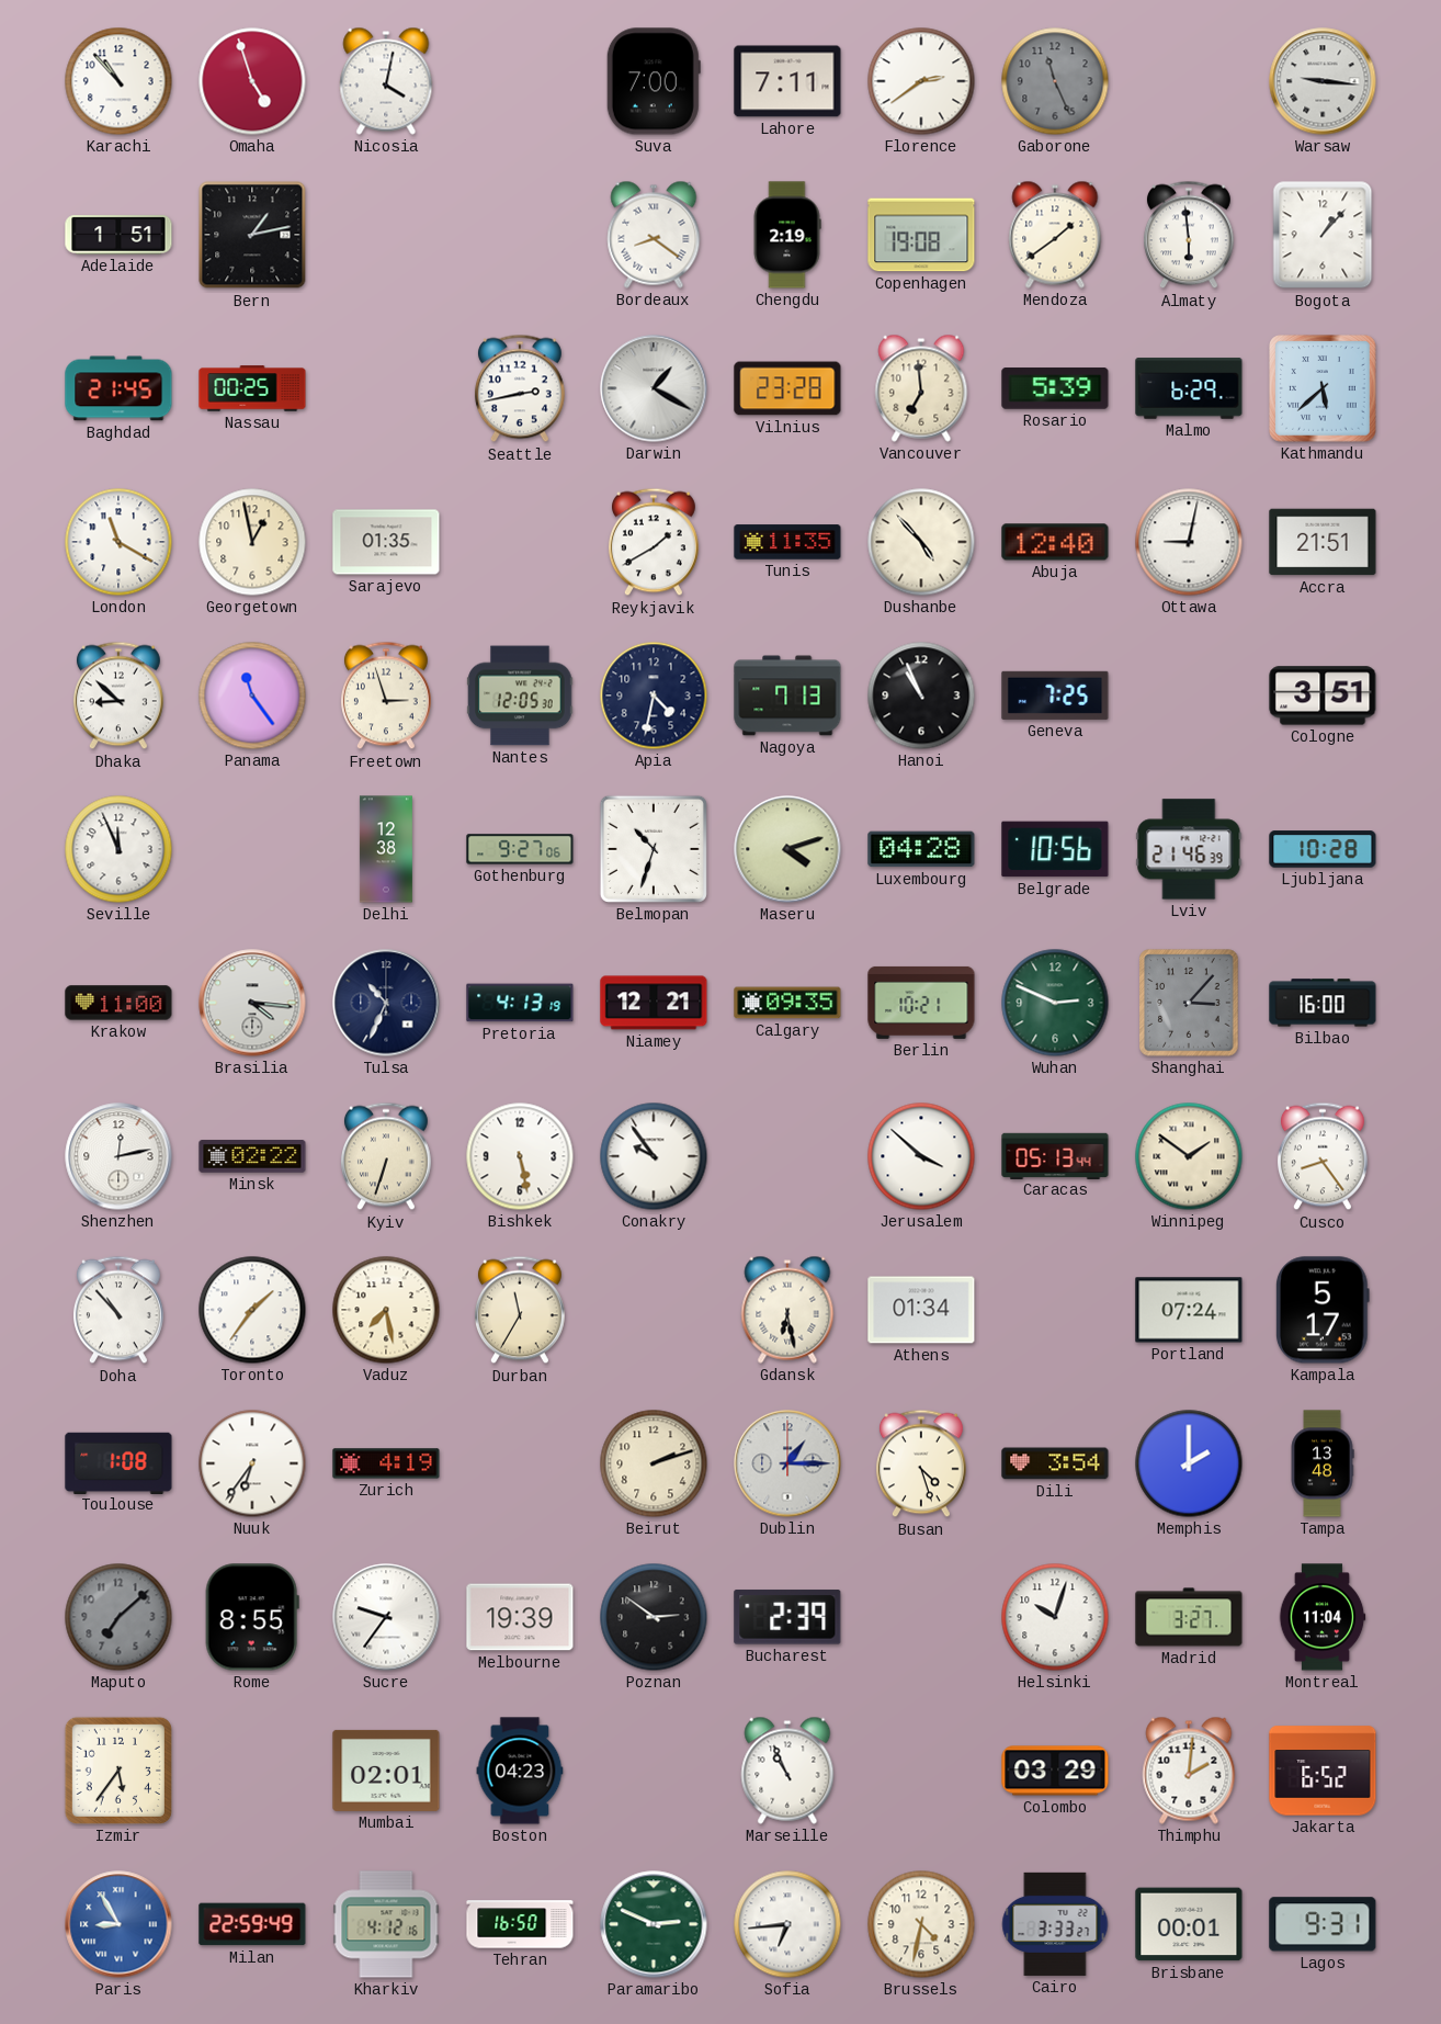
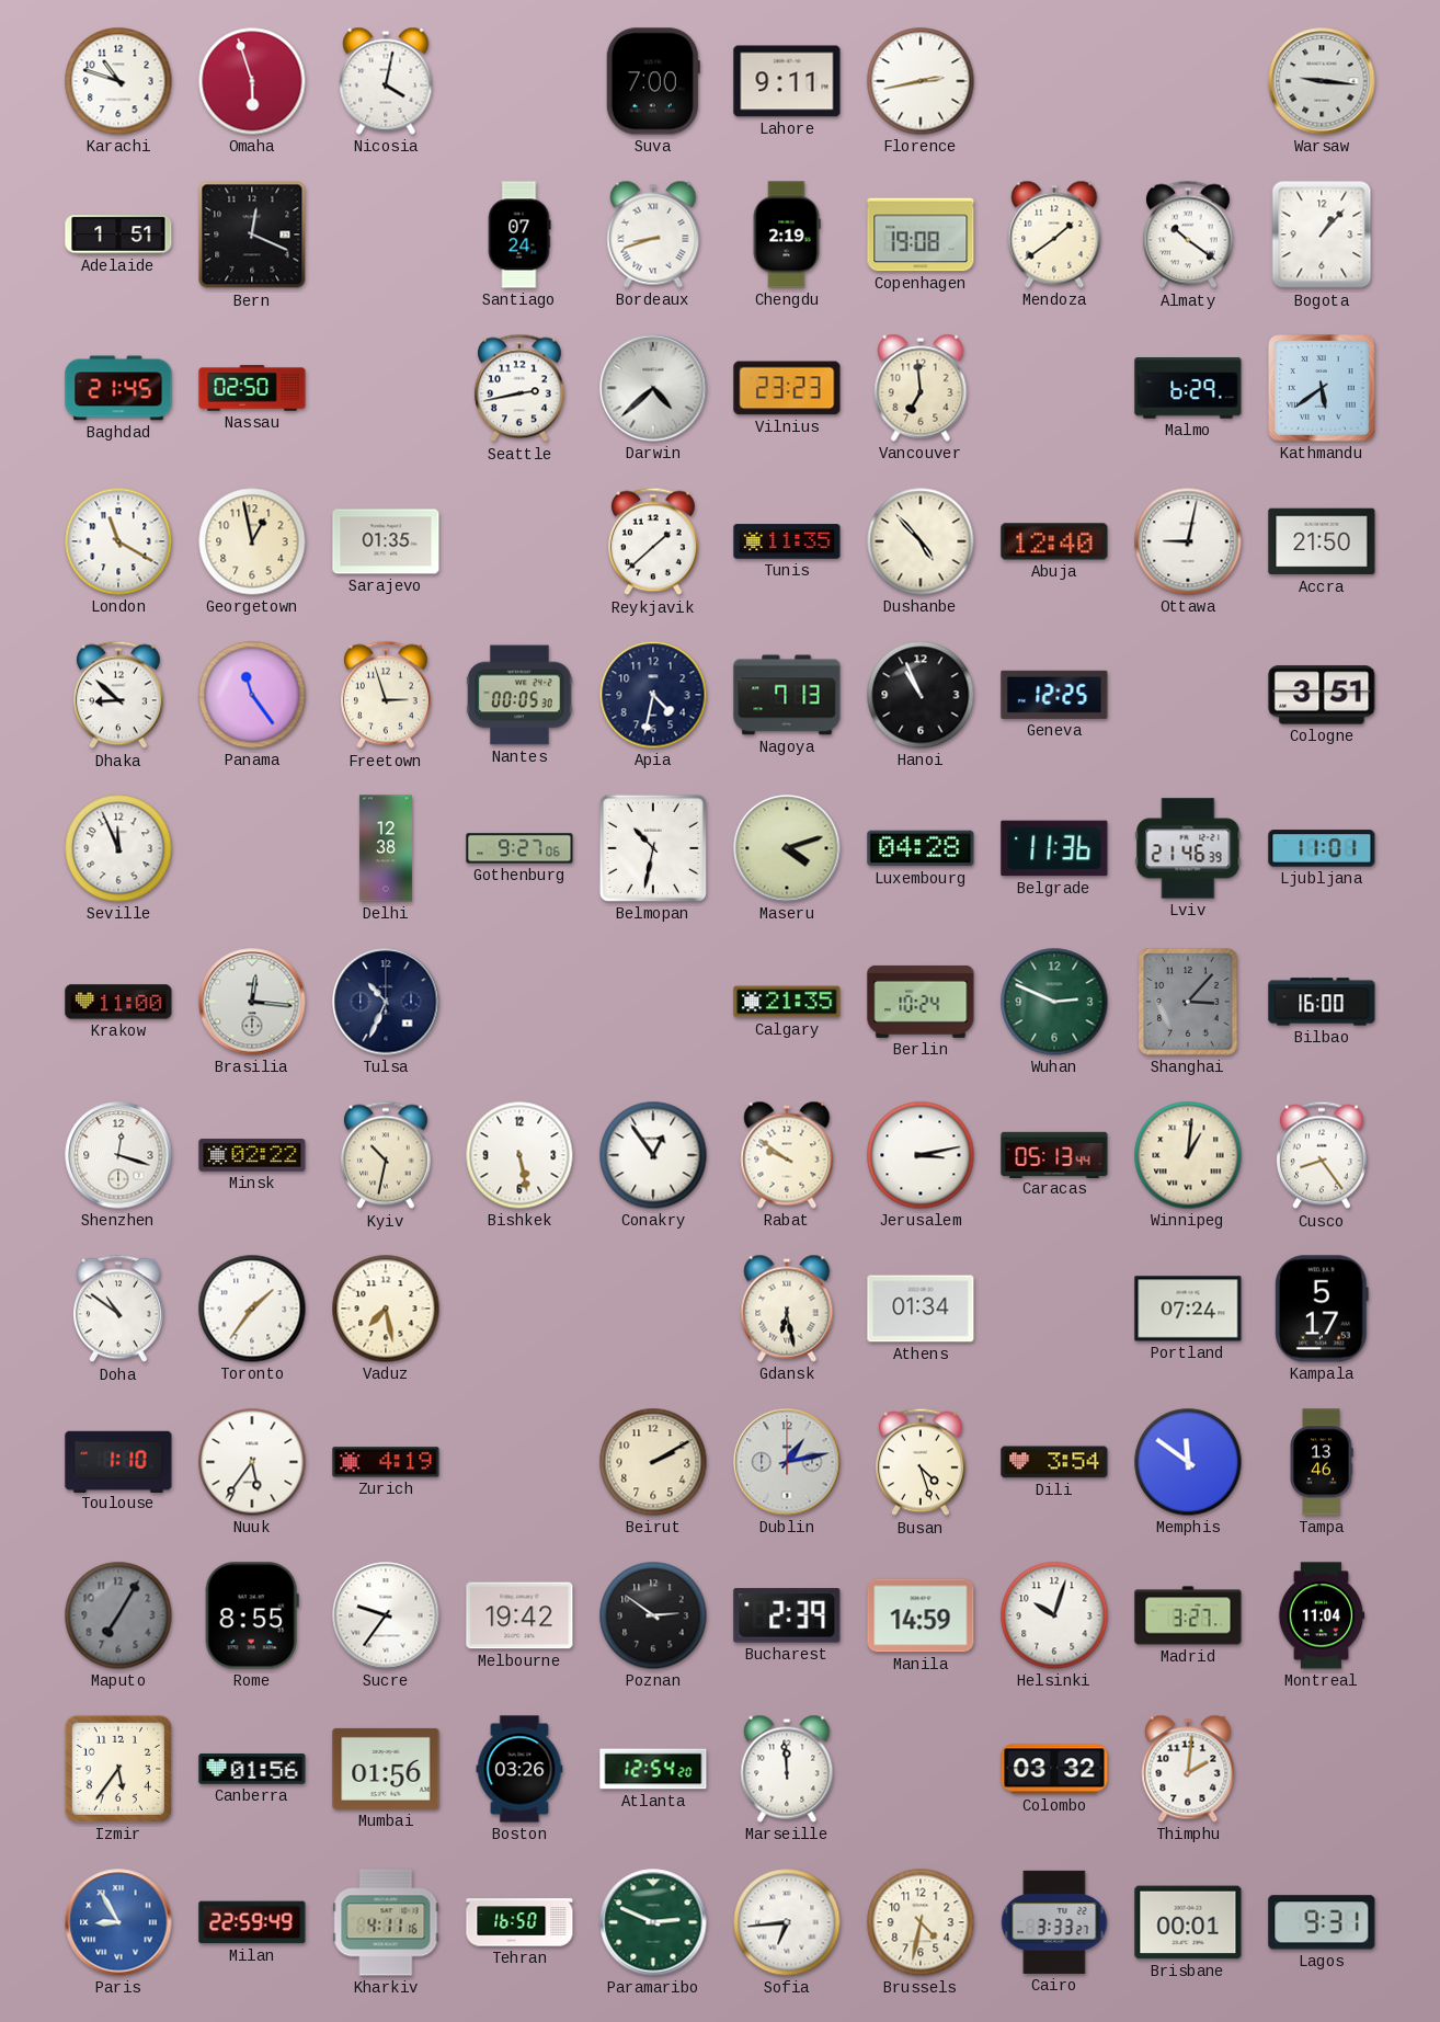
Karachi: 10:53 -> 10:48
Omaha: 4:57 -> 5:57
Lahore: 7:11 -> 9:11
Florence: 2:39 -> 2:43
Gaborone: 11:26 -> none
Bern: 1:13 -> 12:19
Santiago: none -> 07:24
Bordeaux: 8:21 -> 8:42
Almaty: 5:59 -> 10:21
Nassau: 00:25 -> 02:50
Darwin: 1:20 -> 4:38
Vilnius: 23:28 -> 23:23
Rosario: 5:39 -> none
Kathmandu: 5:38 -> 5:39
Reykjavik: 1:40 -> 1:38
Accra: 21:51 -> 21:50
Nantes: 12:05 -> 00:05
Geneva: 7:25 -> 12:25
Belmopan: 10:33 -> 10:32
Belgrade: 10:56 -> 11:36
Ljubljana: 10:28 -> 11:01
Brasilia: 4:16 -> 12:16
Pretoria: 4:13 -> none
Niamey: 12:21 -> none
Calgary: 09:35 -> 21:35
Berlin: 10:21 -> 10:24
Shenzhen: 12:13 -> 12:18
Kyiv: 6:33 -> 10:32
Conakry: 9:54 -> 12:54
Rabat: none -> 9:51
Jerusalem: 3:52 -> 3:13
Winnipeg: 1:51 -> 1:01
Doha: 10:53 -> 10:51
Durban: 11:35 -> none
Toulouse: 1:08 -> 1:10
Nuuk: 6:36 -> 5:36
Beirut: 2:12 -> 2:10
Dublin: 1:15 -> 1:13
Memphis: 2:00 -> 11:51
Tampa: 13:48 -> 13:46
Maputo: 7:08 -> 7:05
Melbourne: 19:39 -> 19:42
Manila: none -> 14:59
Canberra: none -> 01:56
Mumbai: 02:01 -> 01:56
Boston: 04:23 -> 03:26
Atlanta: none -> 12:54
Marseille: 10:56 -> 11:59
Colombo: 03:29 -> 03:32
Jakarta: 6:52 -> none
Kharkiv: 4:12 -> 4:11
